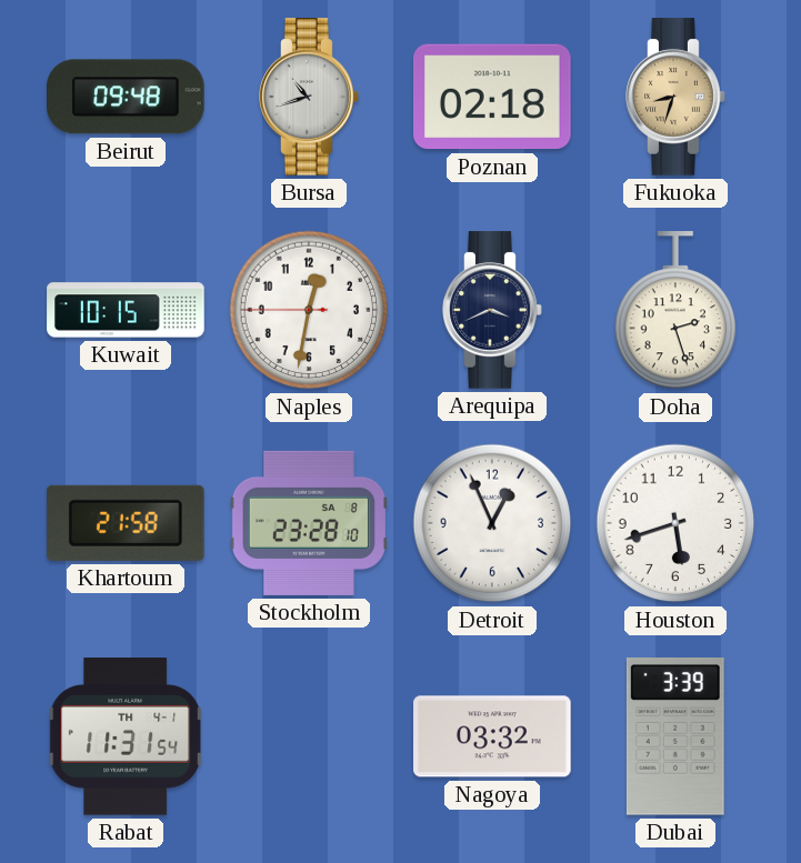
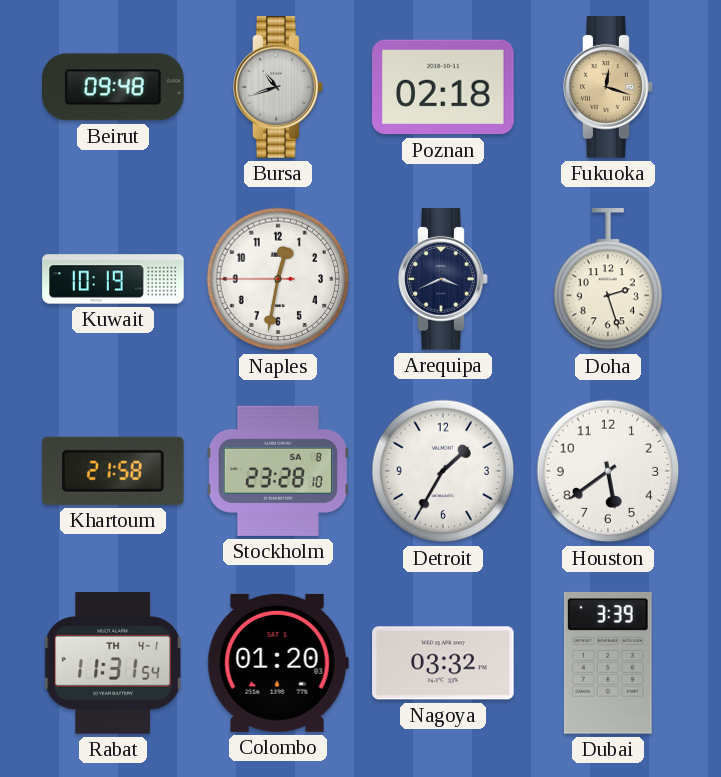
Fukuoka: 8:33 -> 12:18
Kuwait: 10:15 -> 10:19
Detroit: 12:56 -> 1:35
Houston: 5:42 -> 5:39
Colombo: none -> 01:20
